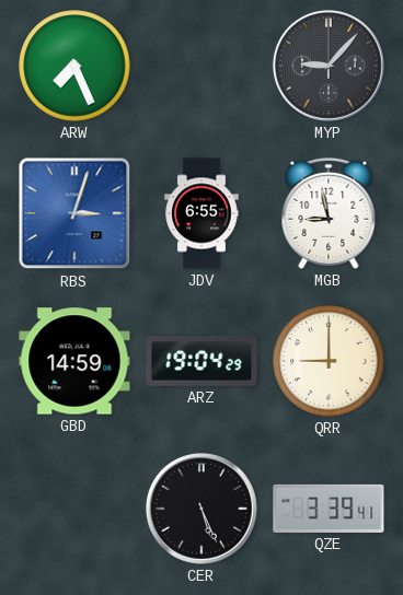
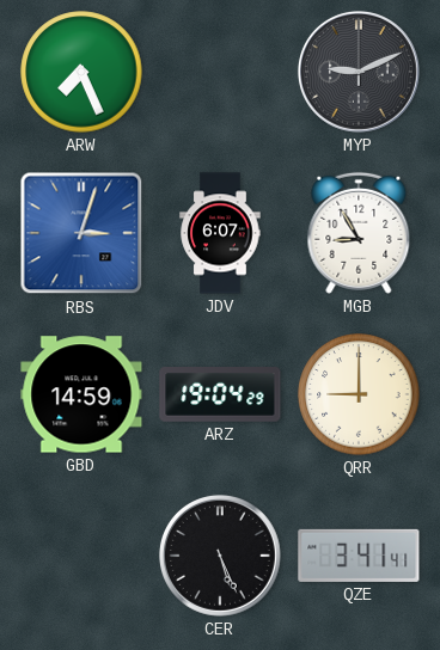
MYP: 9:07 -> 9:11
JDV: 6:55 -> 6:07
MGB: 8:58 -> 8:55
QZE: 3:39 -> 3:41
